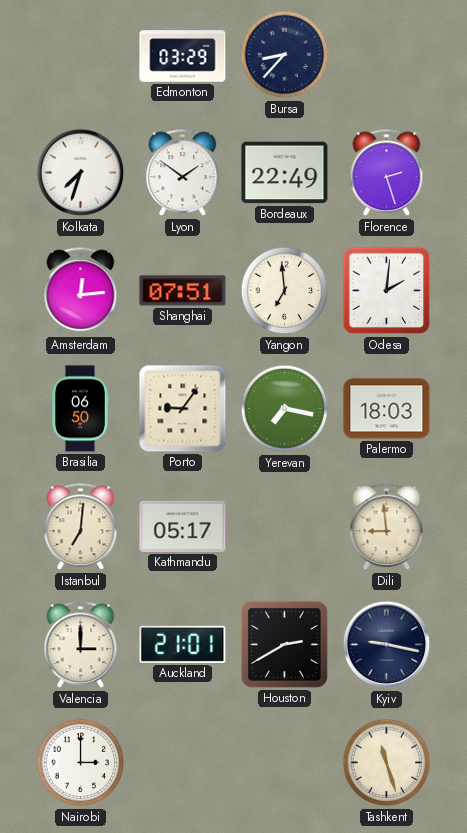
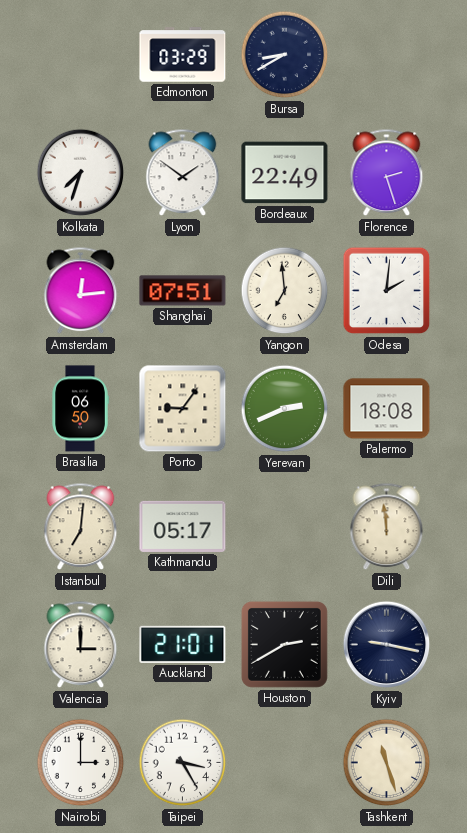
Bursa: 8:37 -> 8:40
Yerevan: 7:17 -> 2:41
Palermo: 18:03 -> 18:08
Dili: 8:59 -> 11:59
Taipei: none -> 3:25
